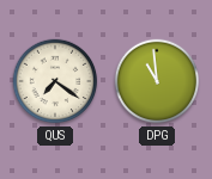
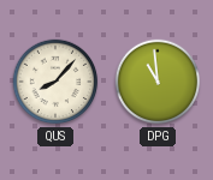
QUS: 7:21 -> 8:07
